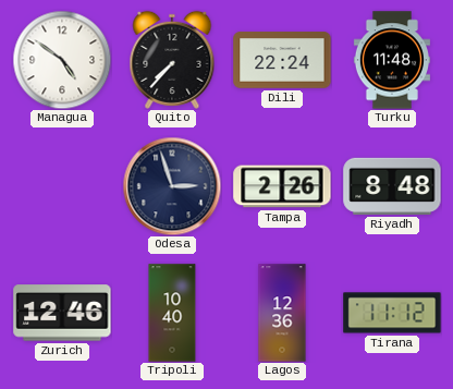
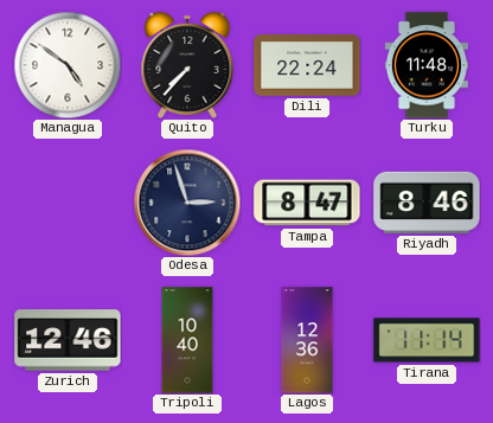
Tampa: 2:26 -> 8:47
Riyadh: 8:48 -> 8:46
Tirana: 11:12 -> 11:14
